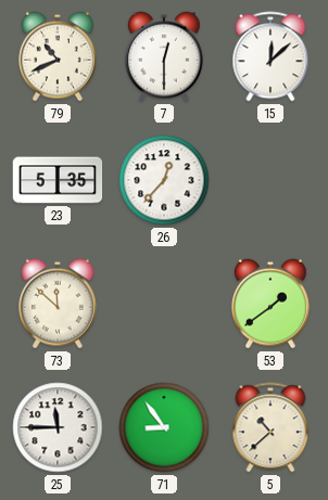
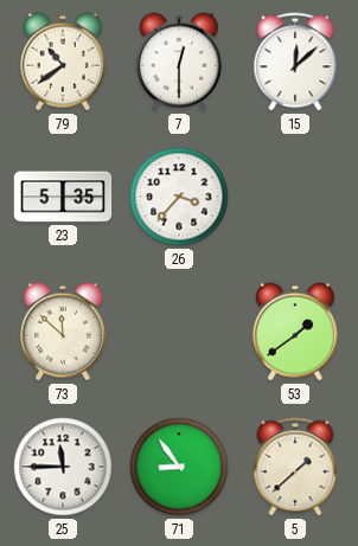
79: 10:41 -> 10:39
26: 12:37 -> 3:37
5: 10:38 -> 1:38
